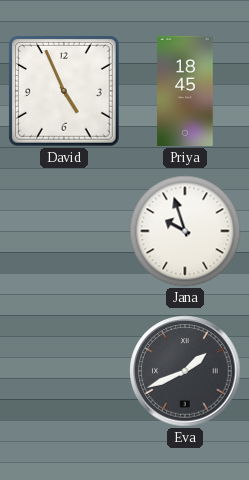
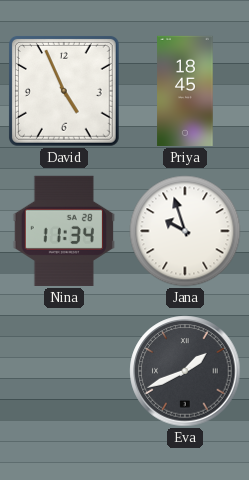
Nina: none -> 11:34
